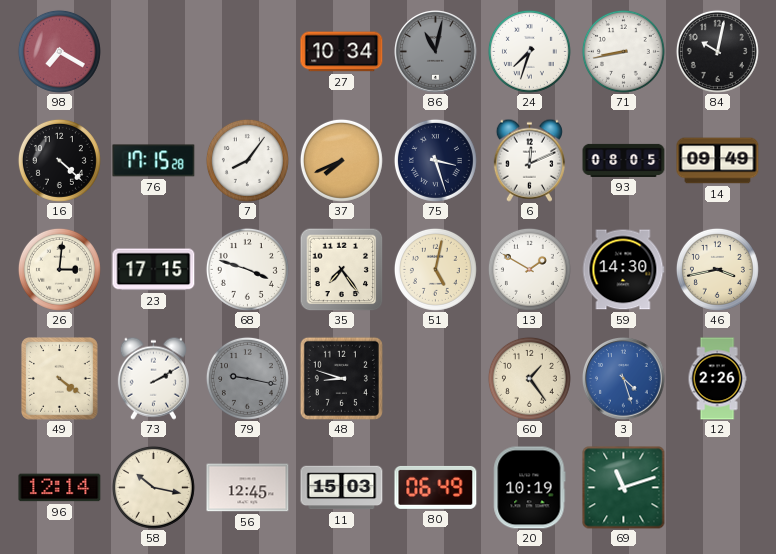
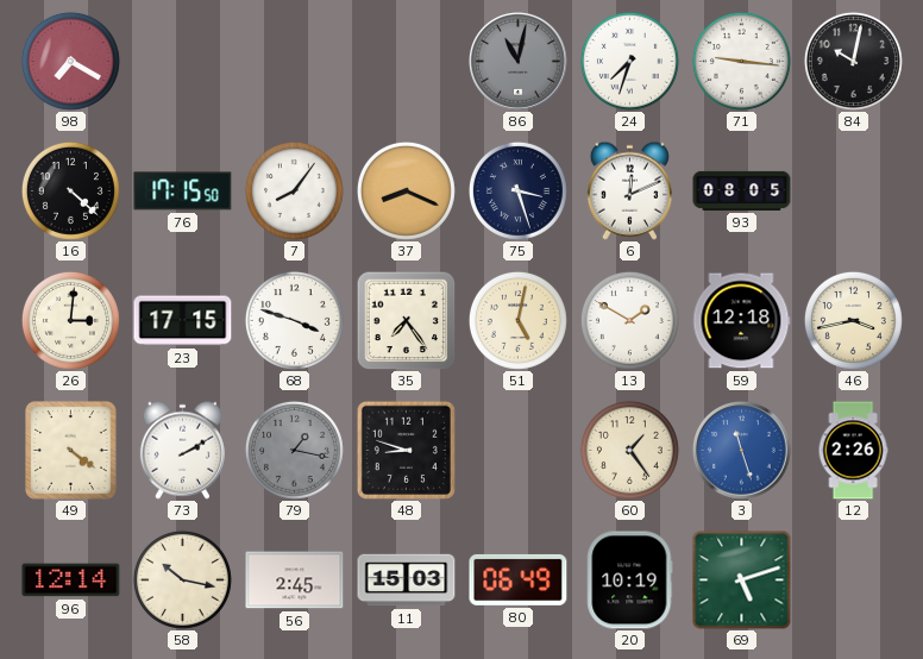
27: 10:34 -> none
71: 8:43 -> 9:16
76: 17:15:28 -> 17:15:50
37: 7:41 -> 8:19
14: 09:49 -> none
59: 14:30 -> 12:18
79: 9:17 -> 1:17
3: 4:27 -> 11:27
56: 12:45 -> 2:45
69: 11:12 -> 5:12
